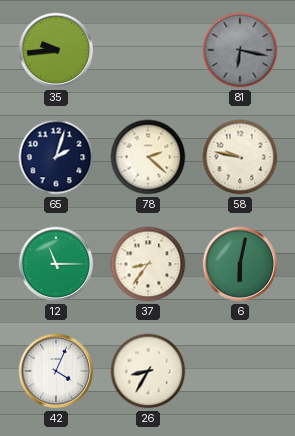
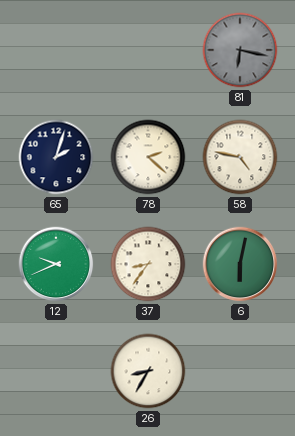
35: 9:44 -> none
58: 9:47 -> 4:47
12: 11:15 -> 9:41
42: 4:04 -> none
